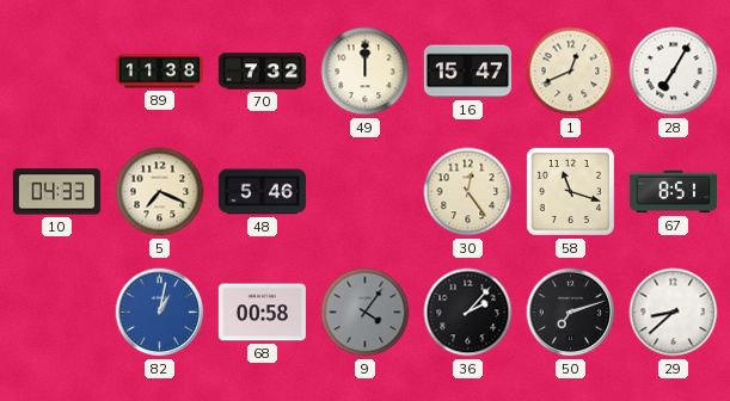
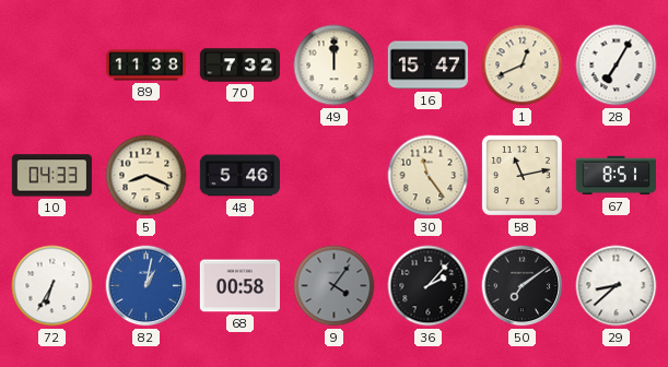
5: 7:19 -> 8:19
30: 12:24 -> 11:24
58: 11:18 -> 11:13
72: none -> 6:35
50: 7:12 -> 7:09
